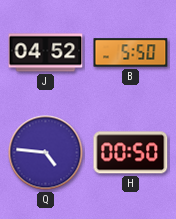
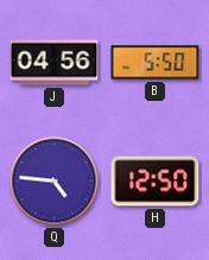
J: 04:52 -> 04:56
H: 00:50 -> 12:50
